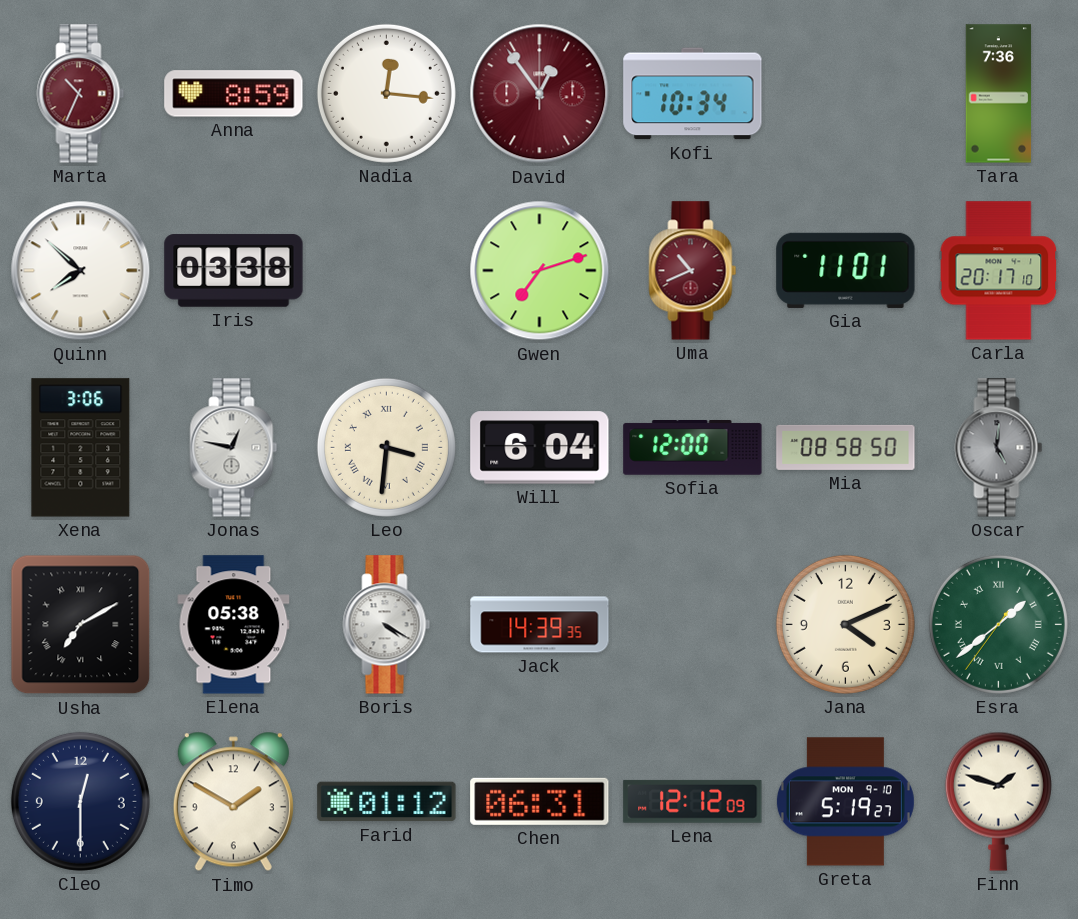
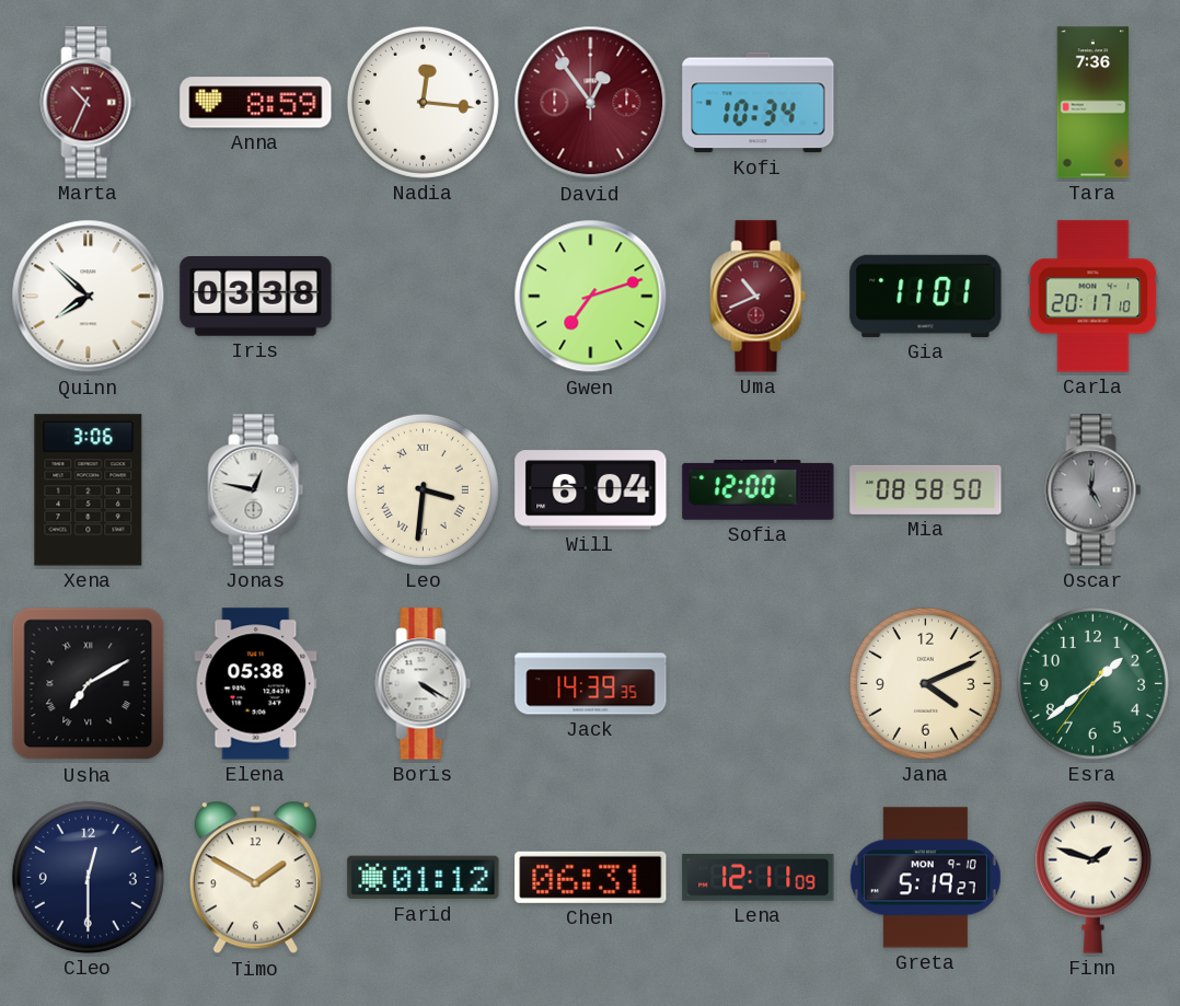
Esra numerals: Roman -> Arabic
Lena: 12:12 -> 12:11
